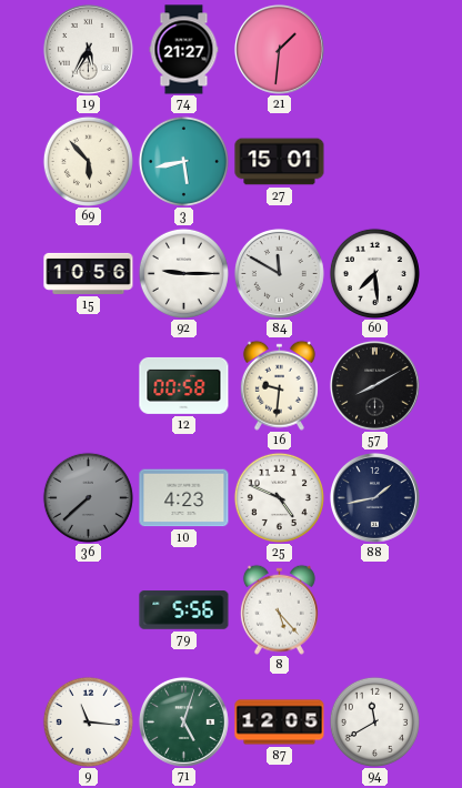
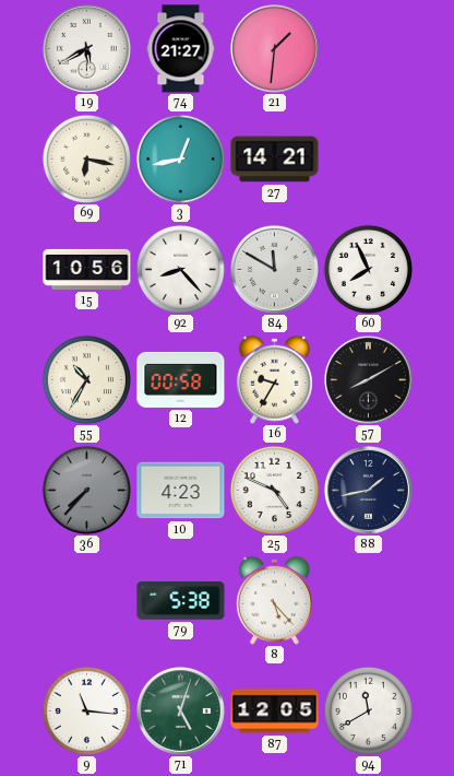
19: 5:35 -> 5:40
69: 5:53 -> 6:17
3: 5:43 -> 12:43
27: 15:01 -> 14:21
92: 9:15 -> 8:23
60: 7:29 -> 7:56
55: none -> 10:35
16: 9:31 -> 9:35
36: 7:38 -> 7:37
79: 5:56 -> 5:38
